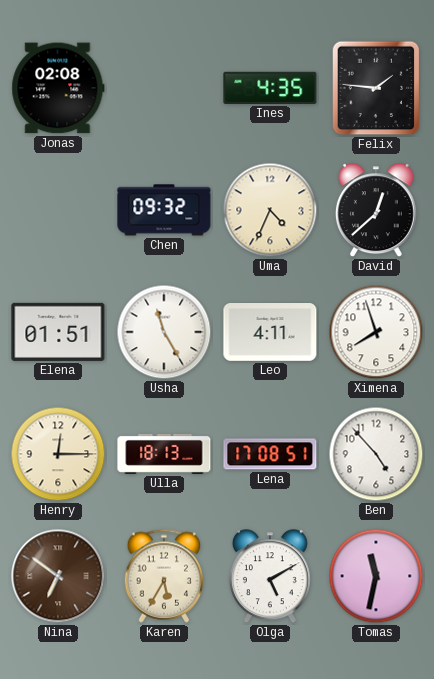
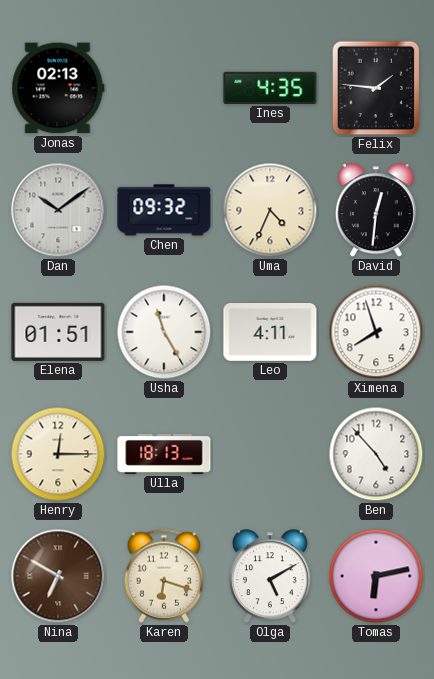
Jonas: 02:08 -> 02:13
Dan: none -> 10:09
David: 12:38 -> 12:31
Lena: 17:08 -> none
Nina: 6:51 -> 6:50
Karen: 5:35 -> 6:18
Tomas: 11:32 -> 6:13
